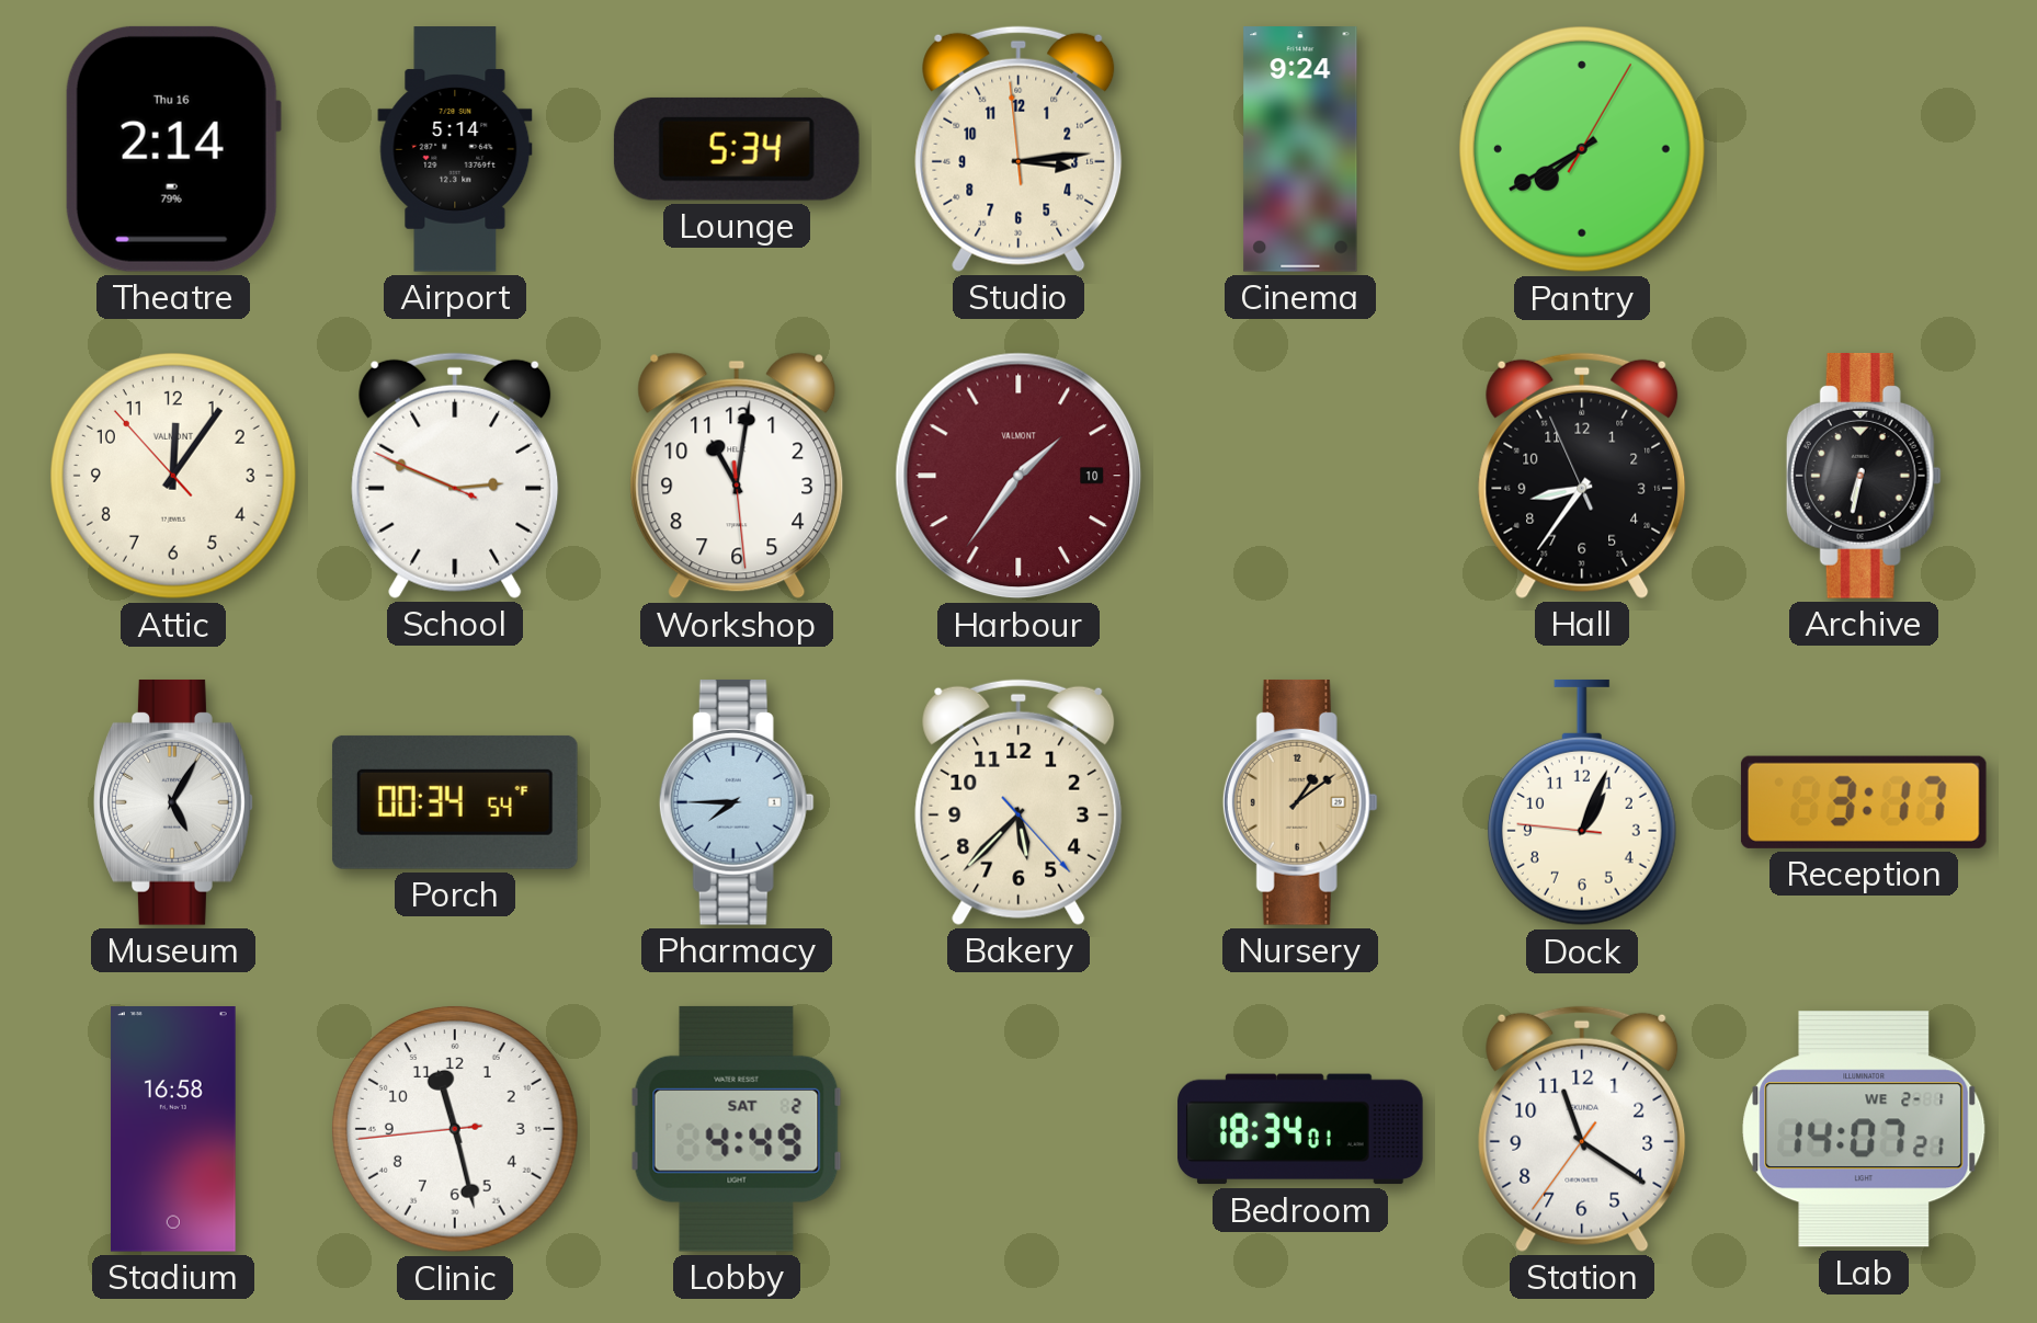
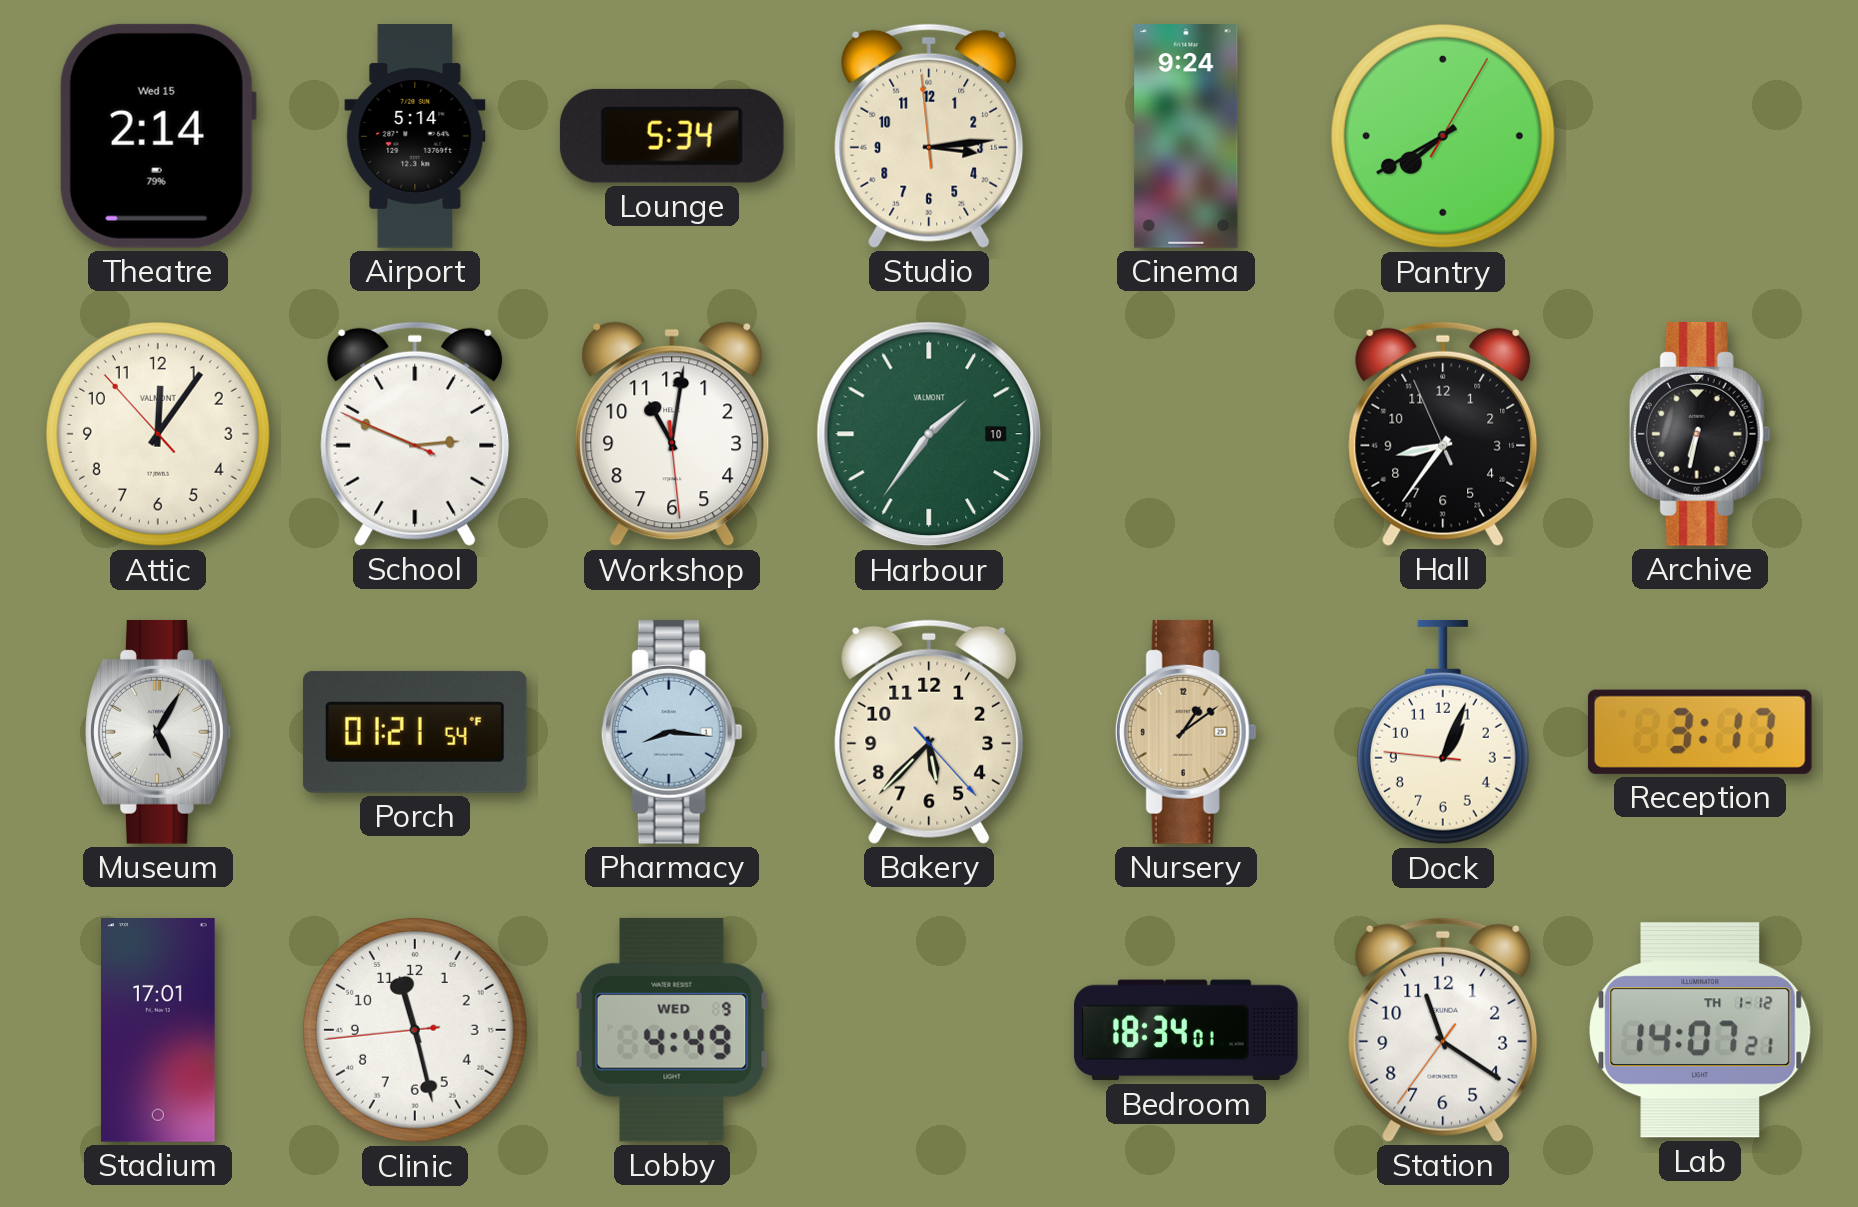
Theatre date: Thu 16 -> Wed 15
Harbour dial: burgundy -> green
Porch: 00:34 -> 01:21
Pharmacy: 7:45 -> 8:16
Stadium: 16:58 -> 17:01
Lobby date: SAT 2 -> WED 9
Lab date: WE 2-1 -> TH 1-12
